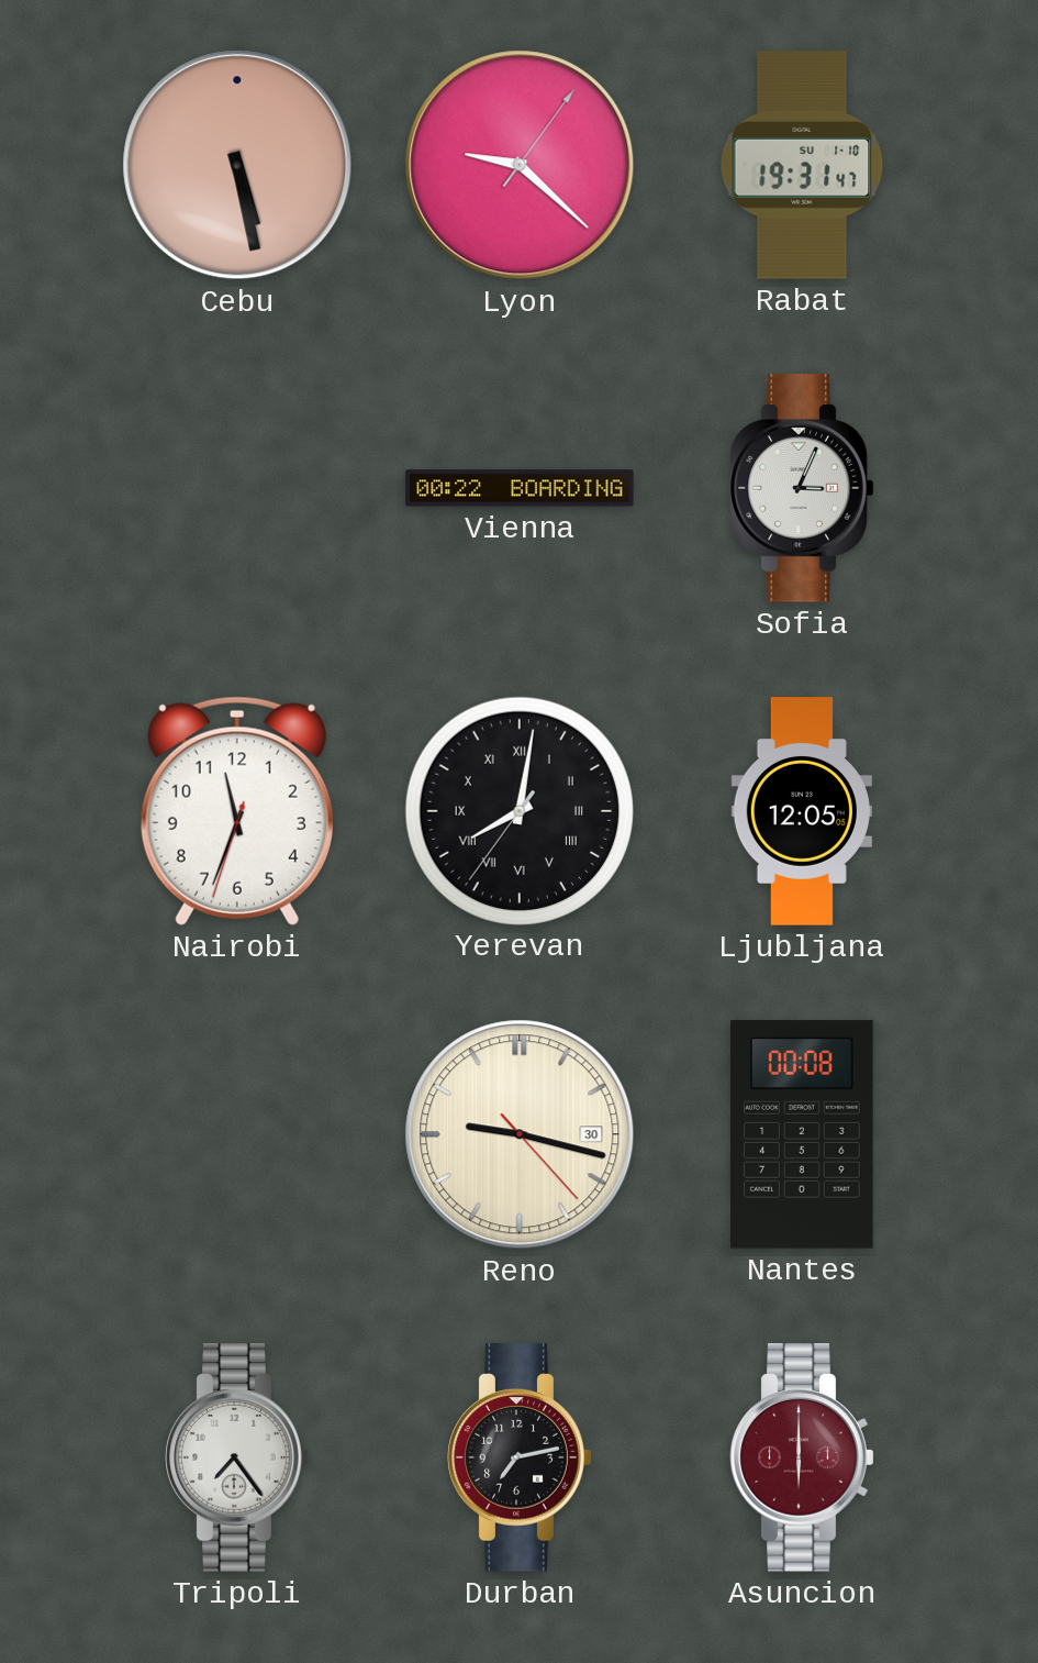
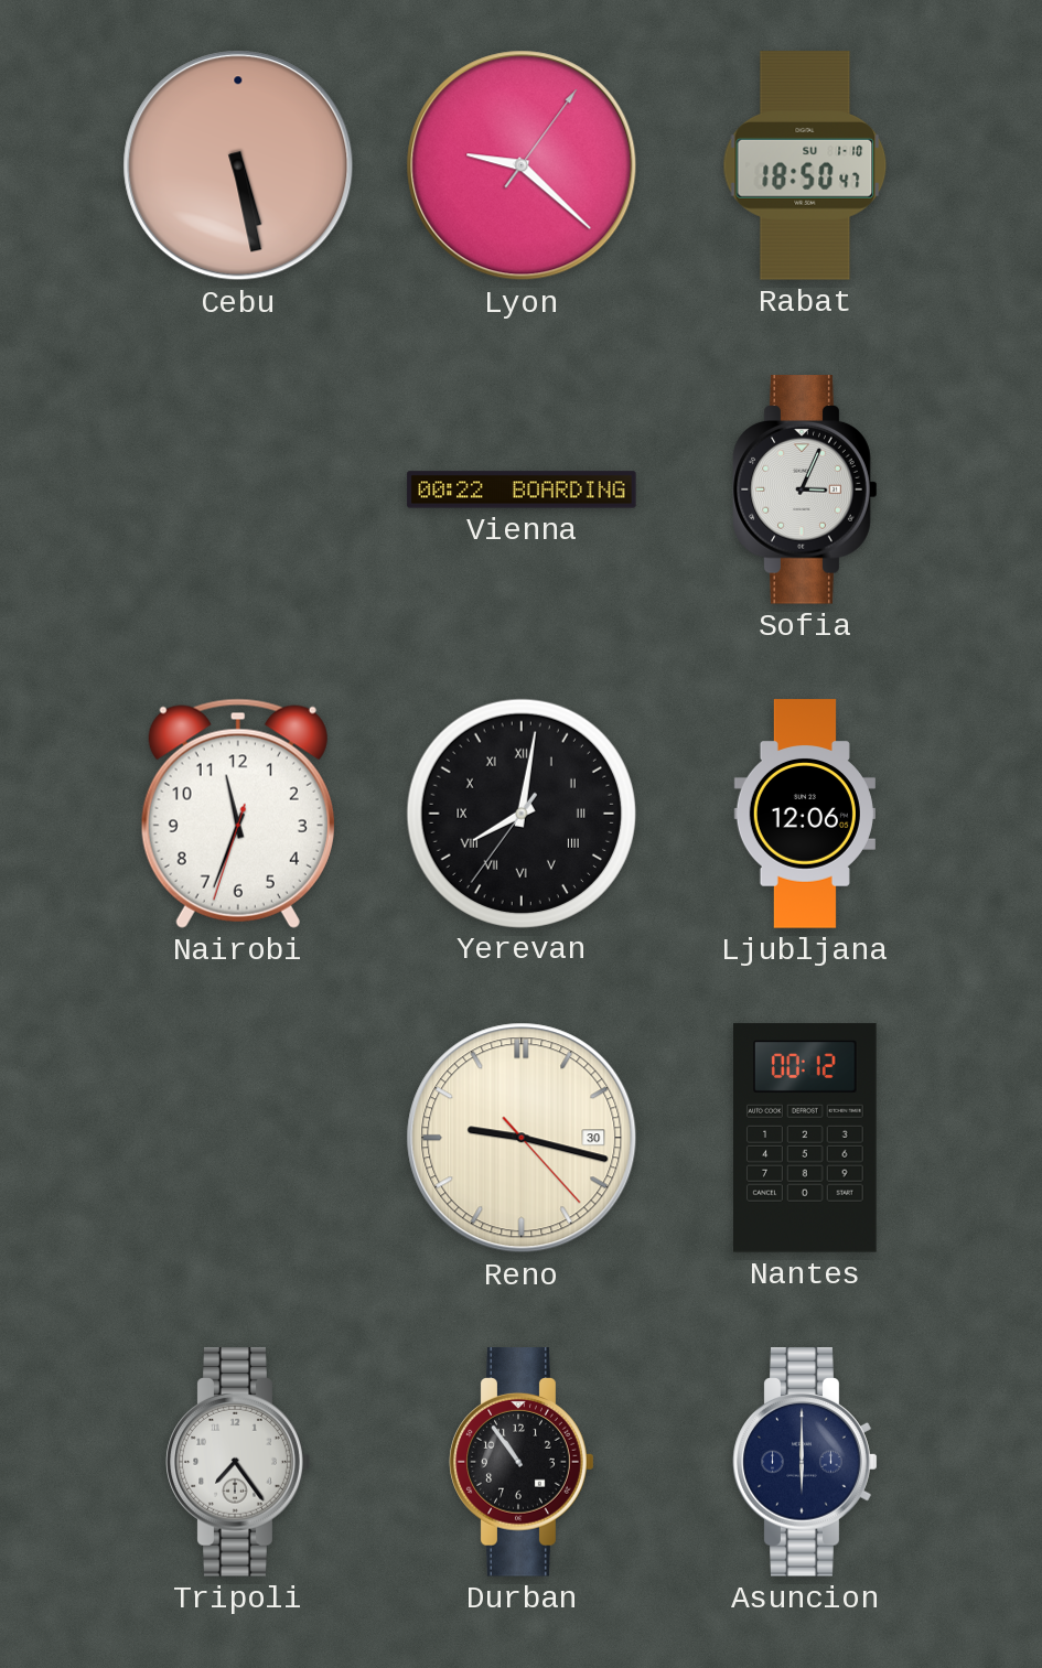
Rabat: 19:31 -> 18:50
Ljubljana: 12:05 -> 12:06
Nantes: 00:08 -> 00:12
Durban: 7:13 -> 10:54
Asuncion dial: burgundy -> navy
